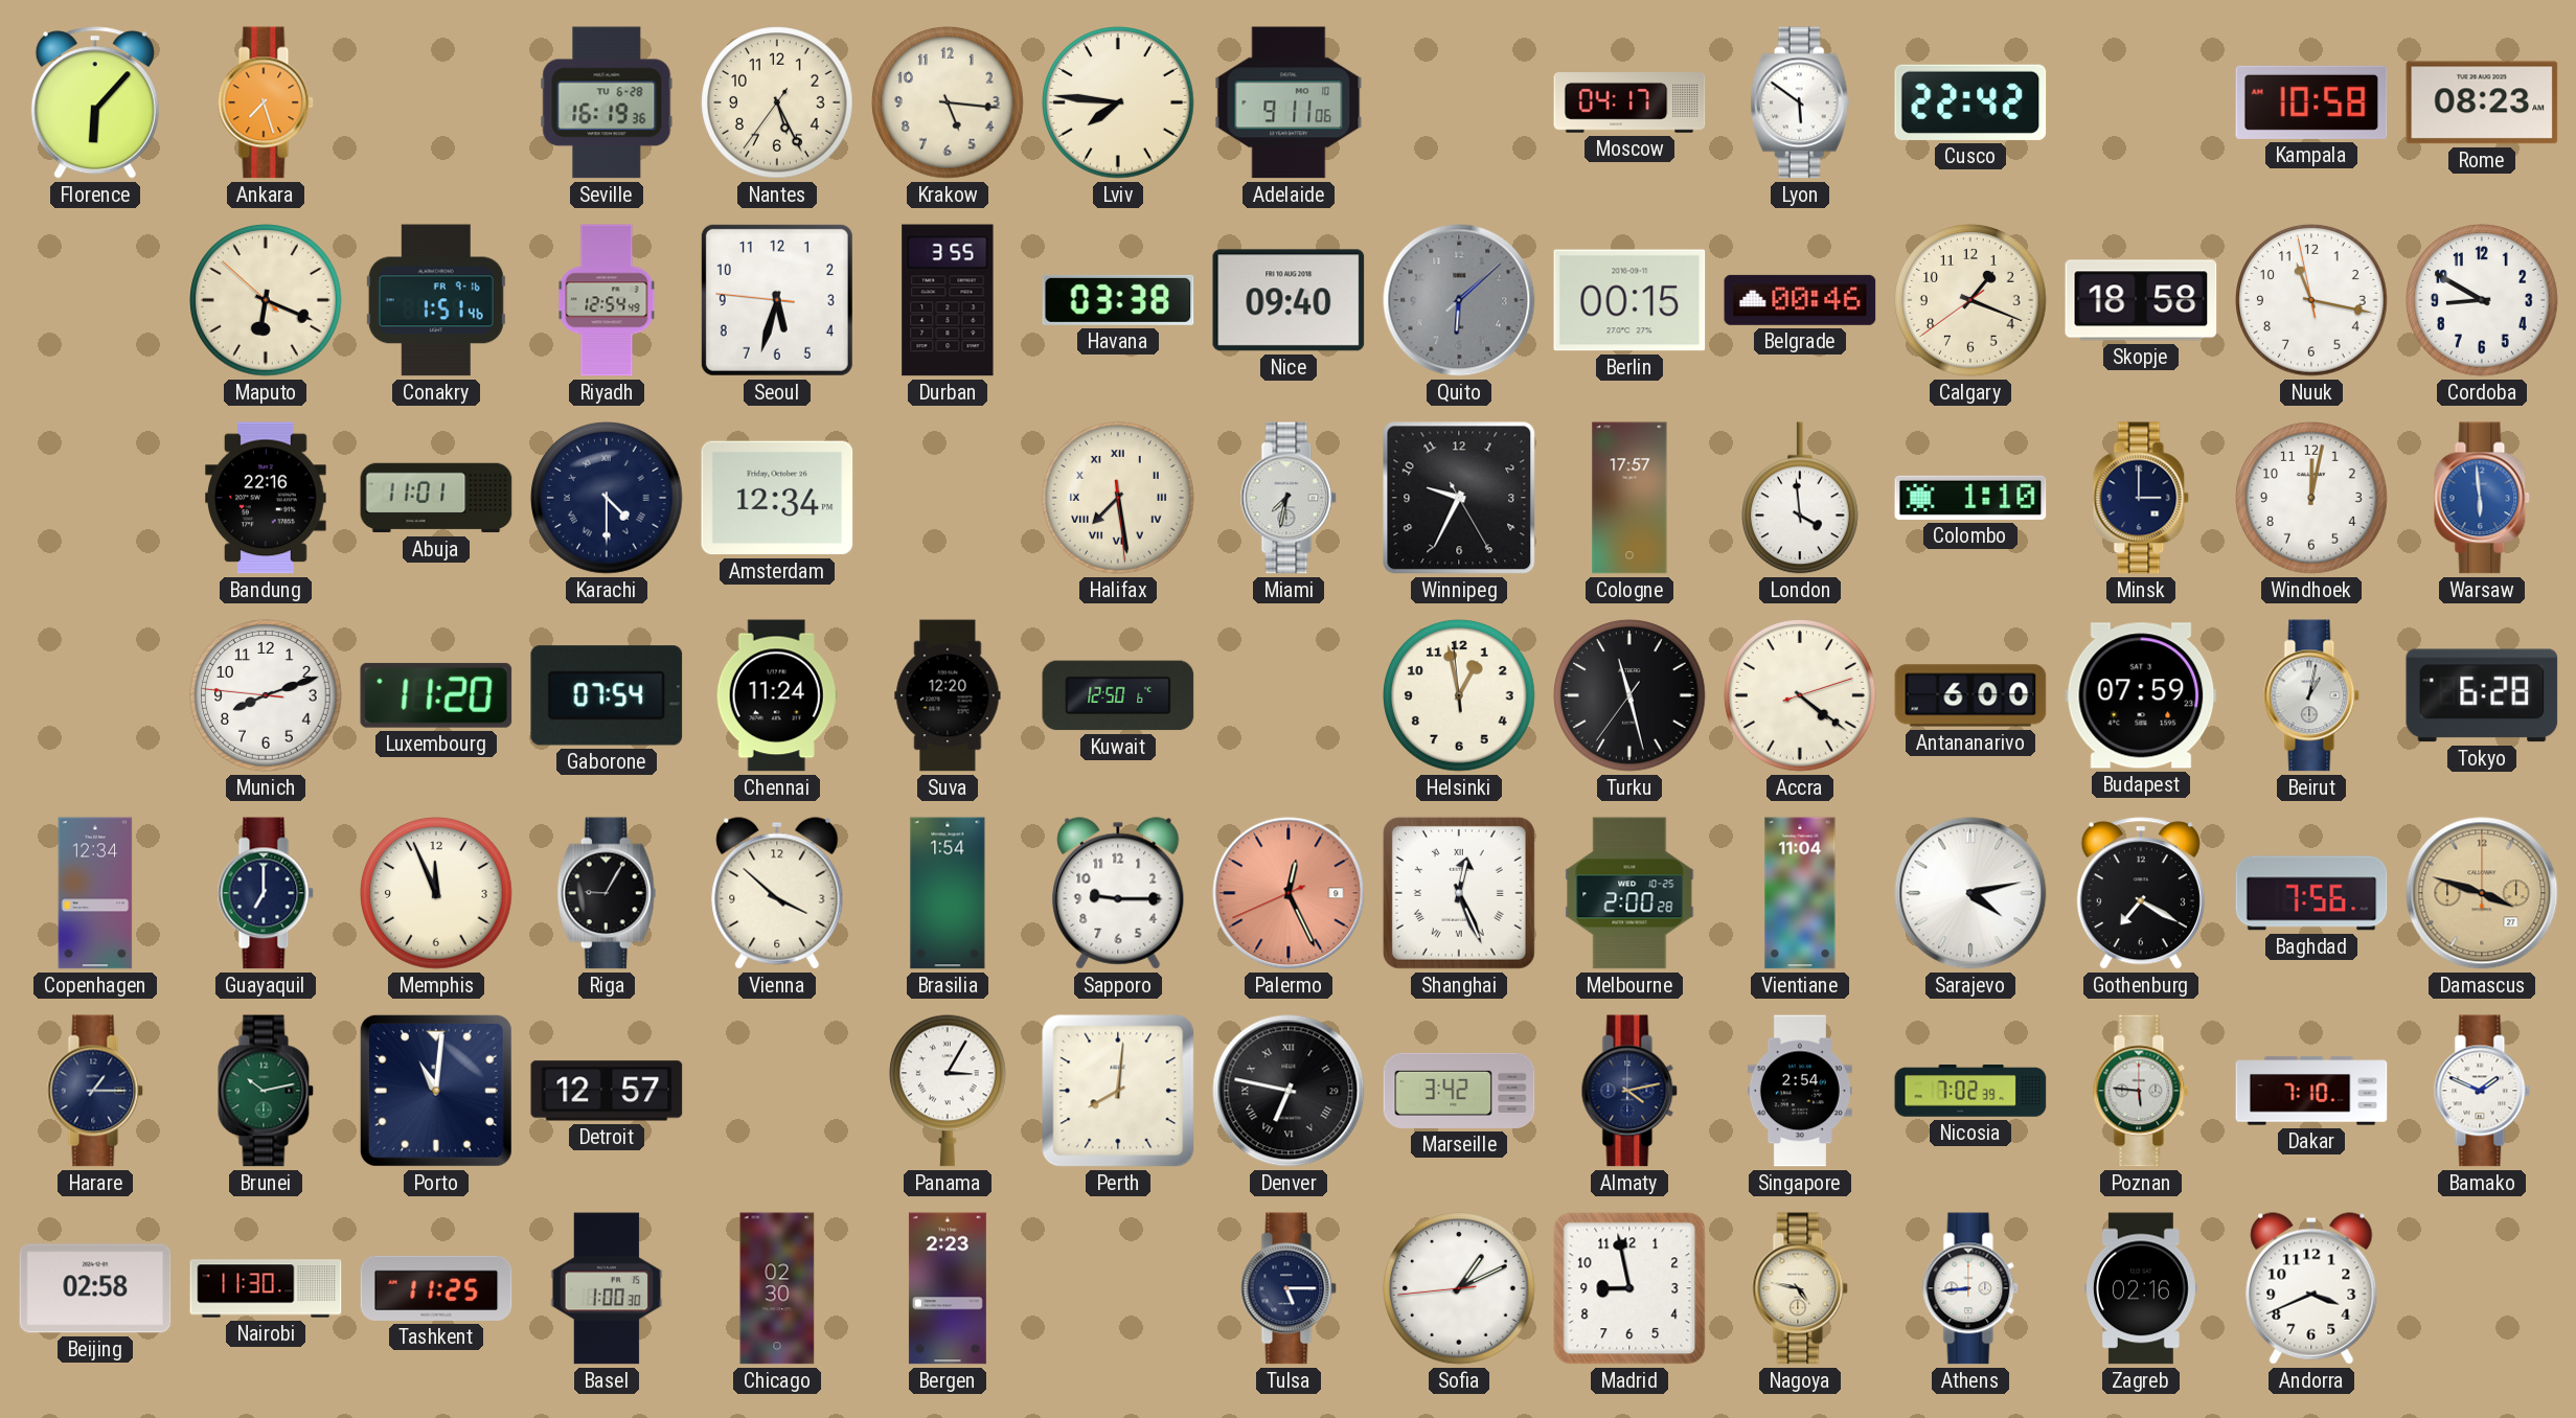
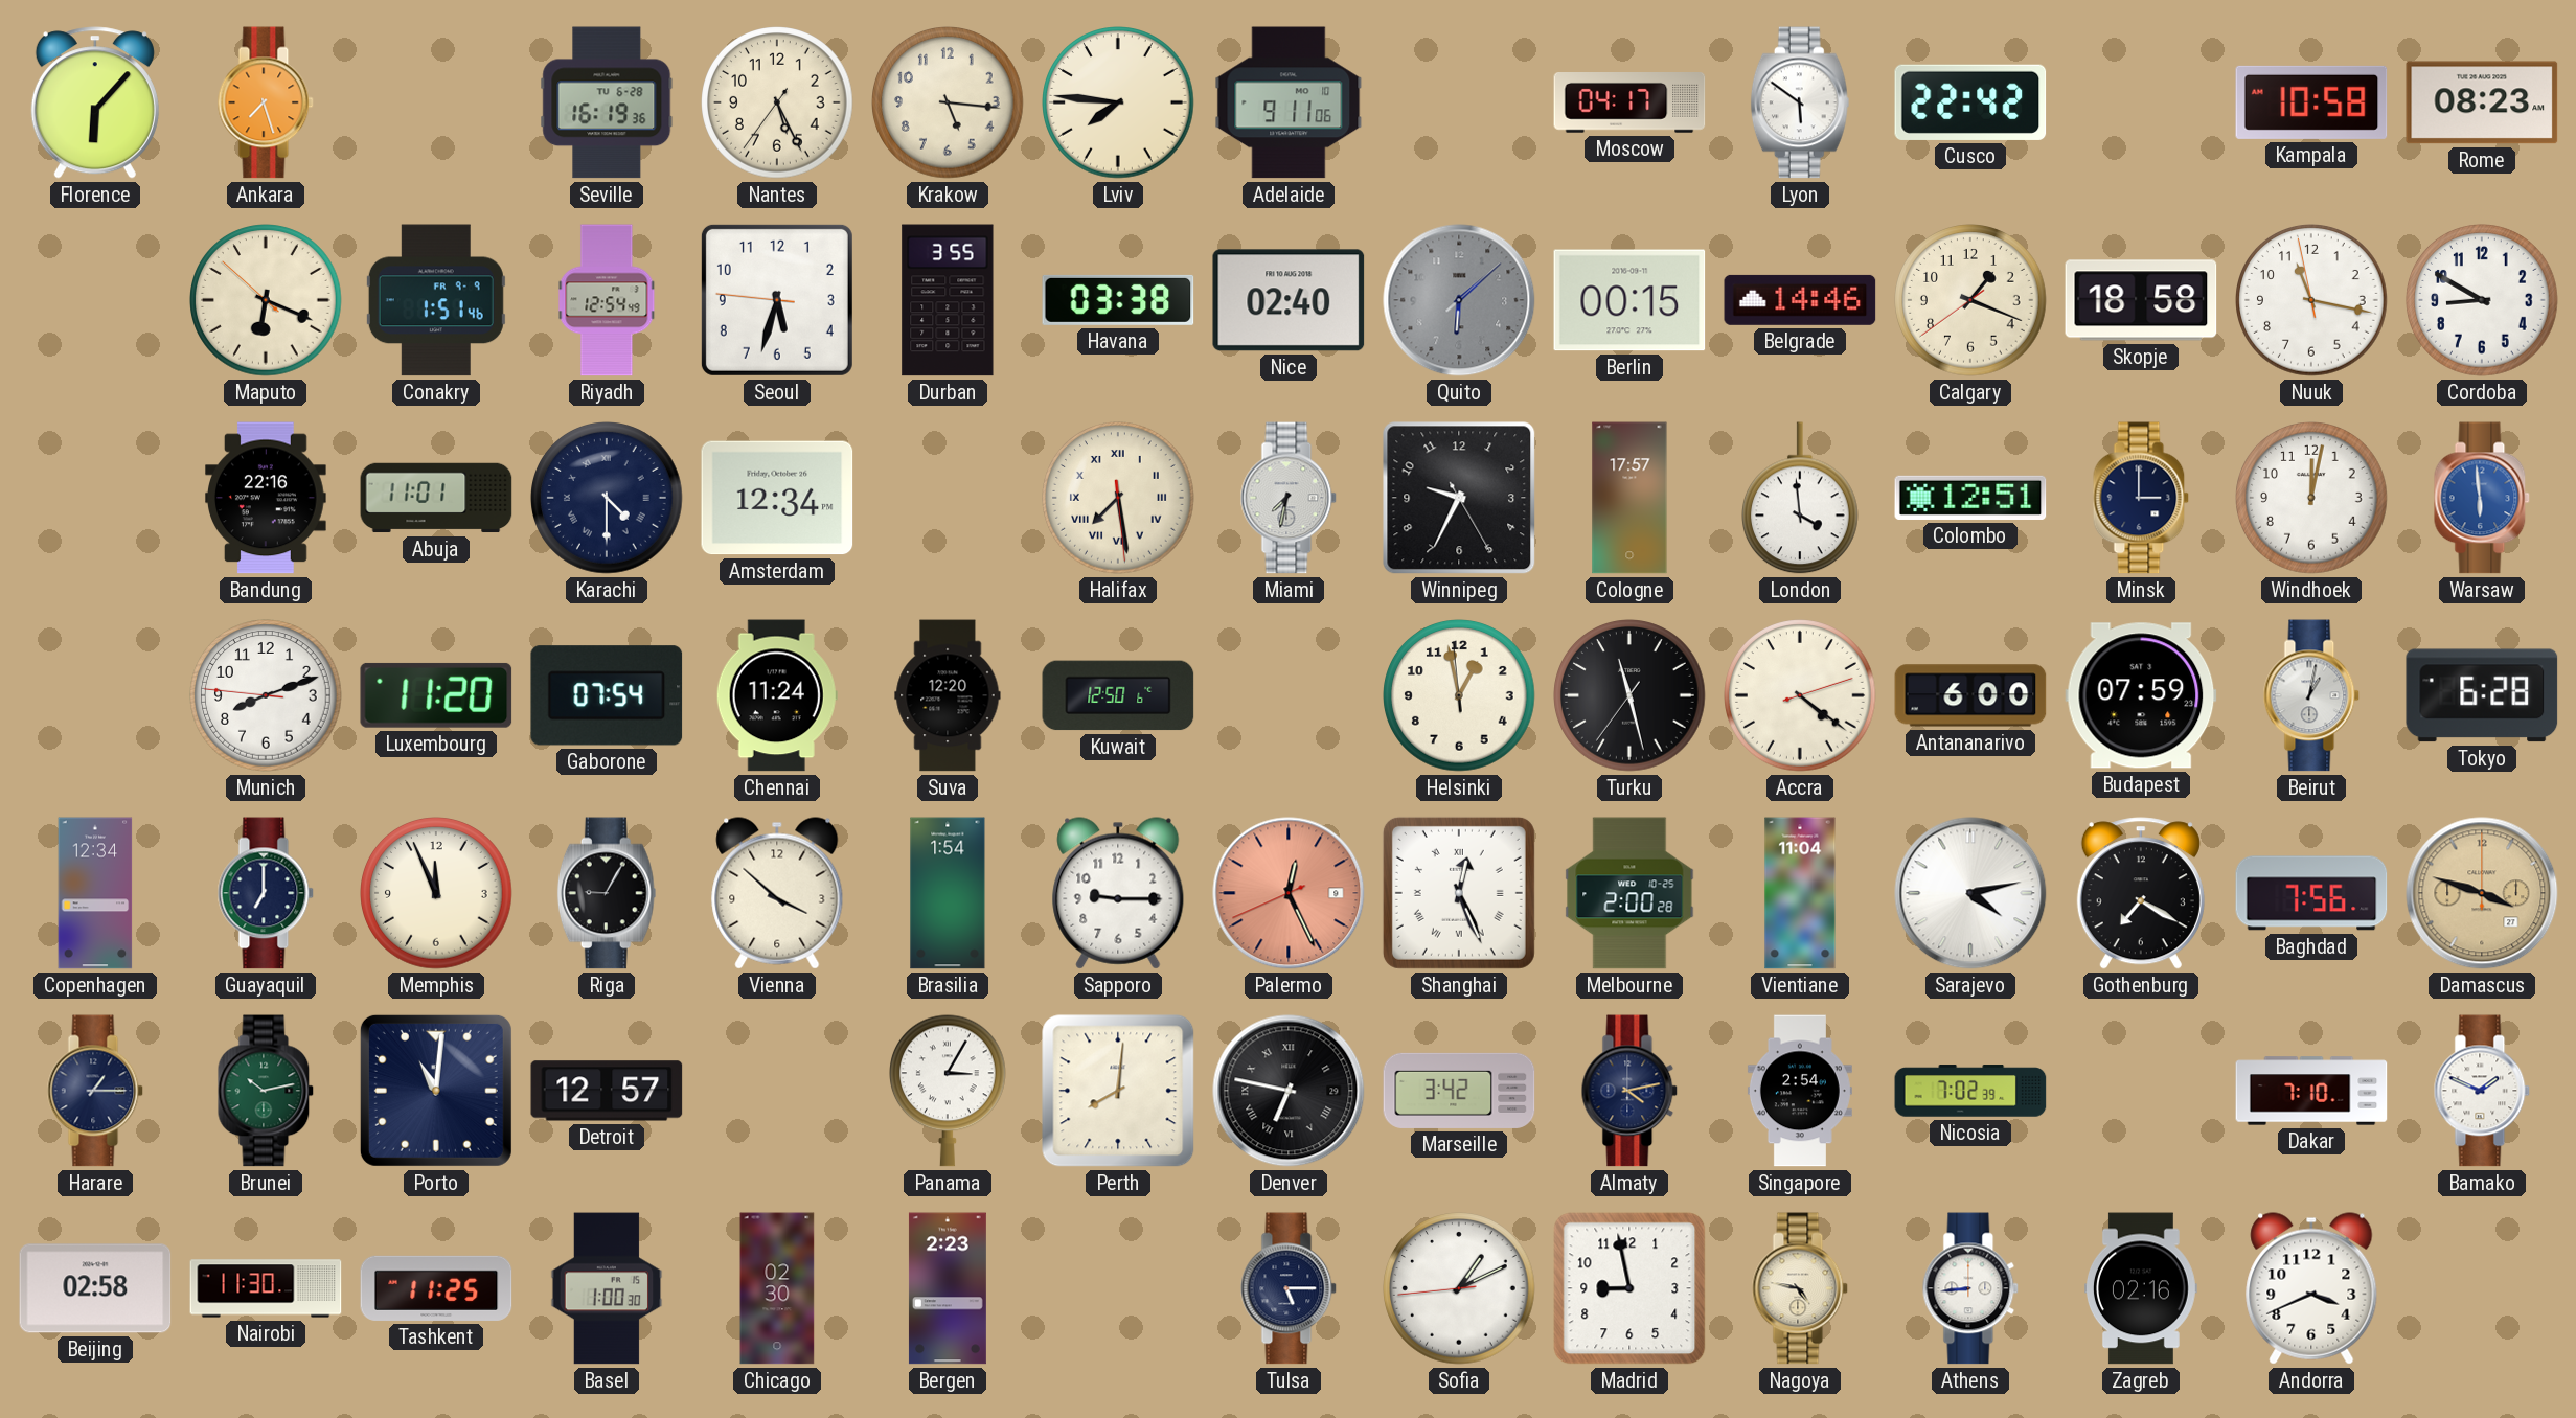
Conakry date: FR 9-16 -> FR 9-9
Nice: 09:40 -> 02:40
Belgrade: 00:46 -> 14:46
Colombo: 1:10 -> 12:51
Poznan: 5:46 -> none
